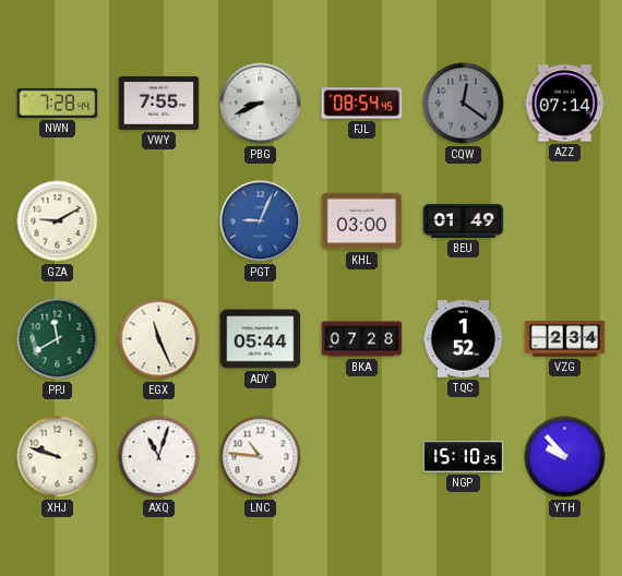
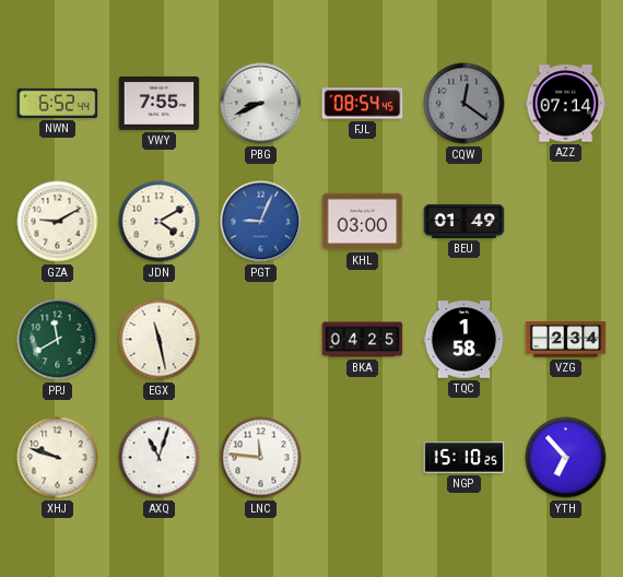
NWN: 7:28 -> 6:52
JDN: none -> 4:10
EGX: 11:26 -> 11:28
ADY: 05:44 -> none
BKA: 07:28 -> 04:25
TQC: 1:52 -> 1:58
LNC: 10:46 -> 11:46
YTH: 9:53 -> 6:53
